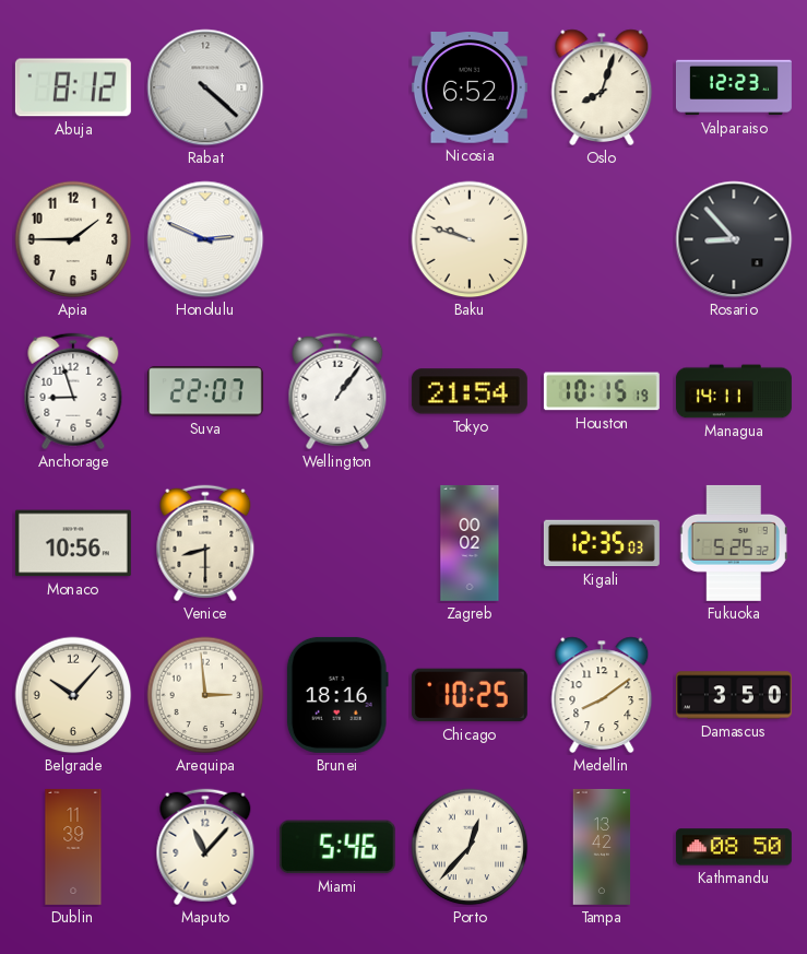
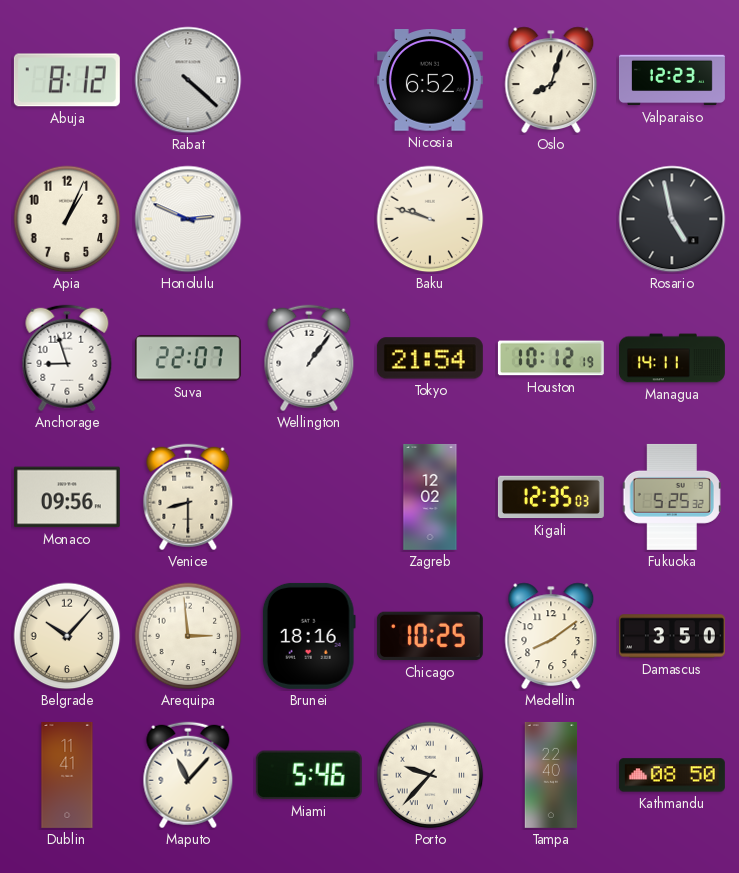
Apia: 1:45 -> 1:04
Rosario: 8:53 -> 4:58
Houston: 10:15 -> 10:12
Monaco: 10:56 -> 09:56
Zagreb: 00:02 -> 12:02
Dublin: 11:39 -> 11:41
Porto: 12:37 -> 9:37
Tampa: 13:42 -> 22:40
